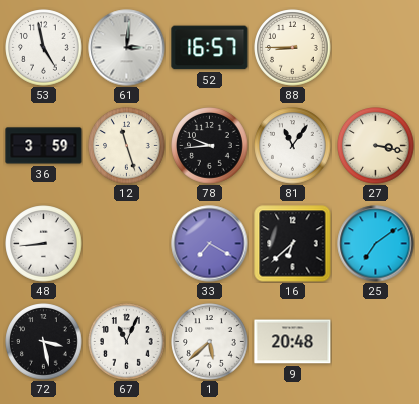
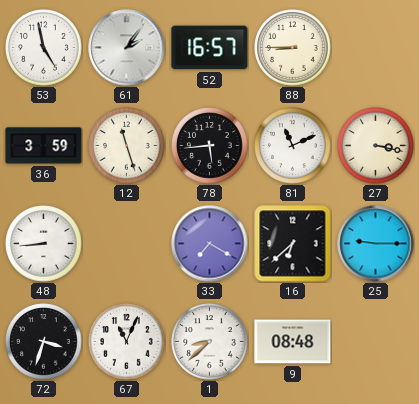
61: 3:01 -> 2:06
78: 9:44 -> 5:44
81: 11:06 -> 11:11
25: 7:09 -> 9:15
72: 3:28 -> 3:33
1: 5:38 -> 8:38
9: 20:48 -> 08:48
